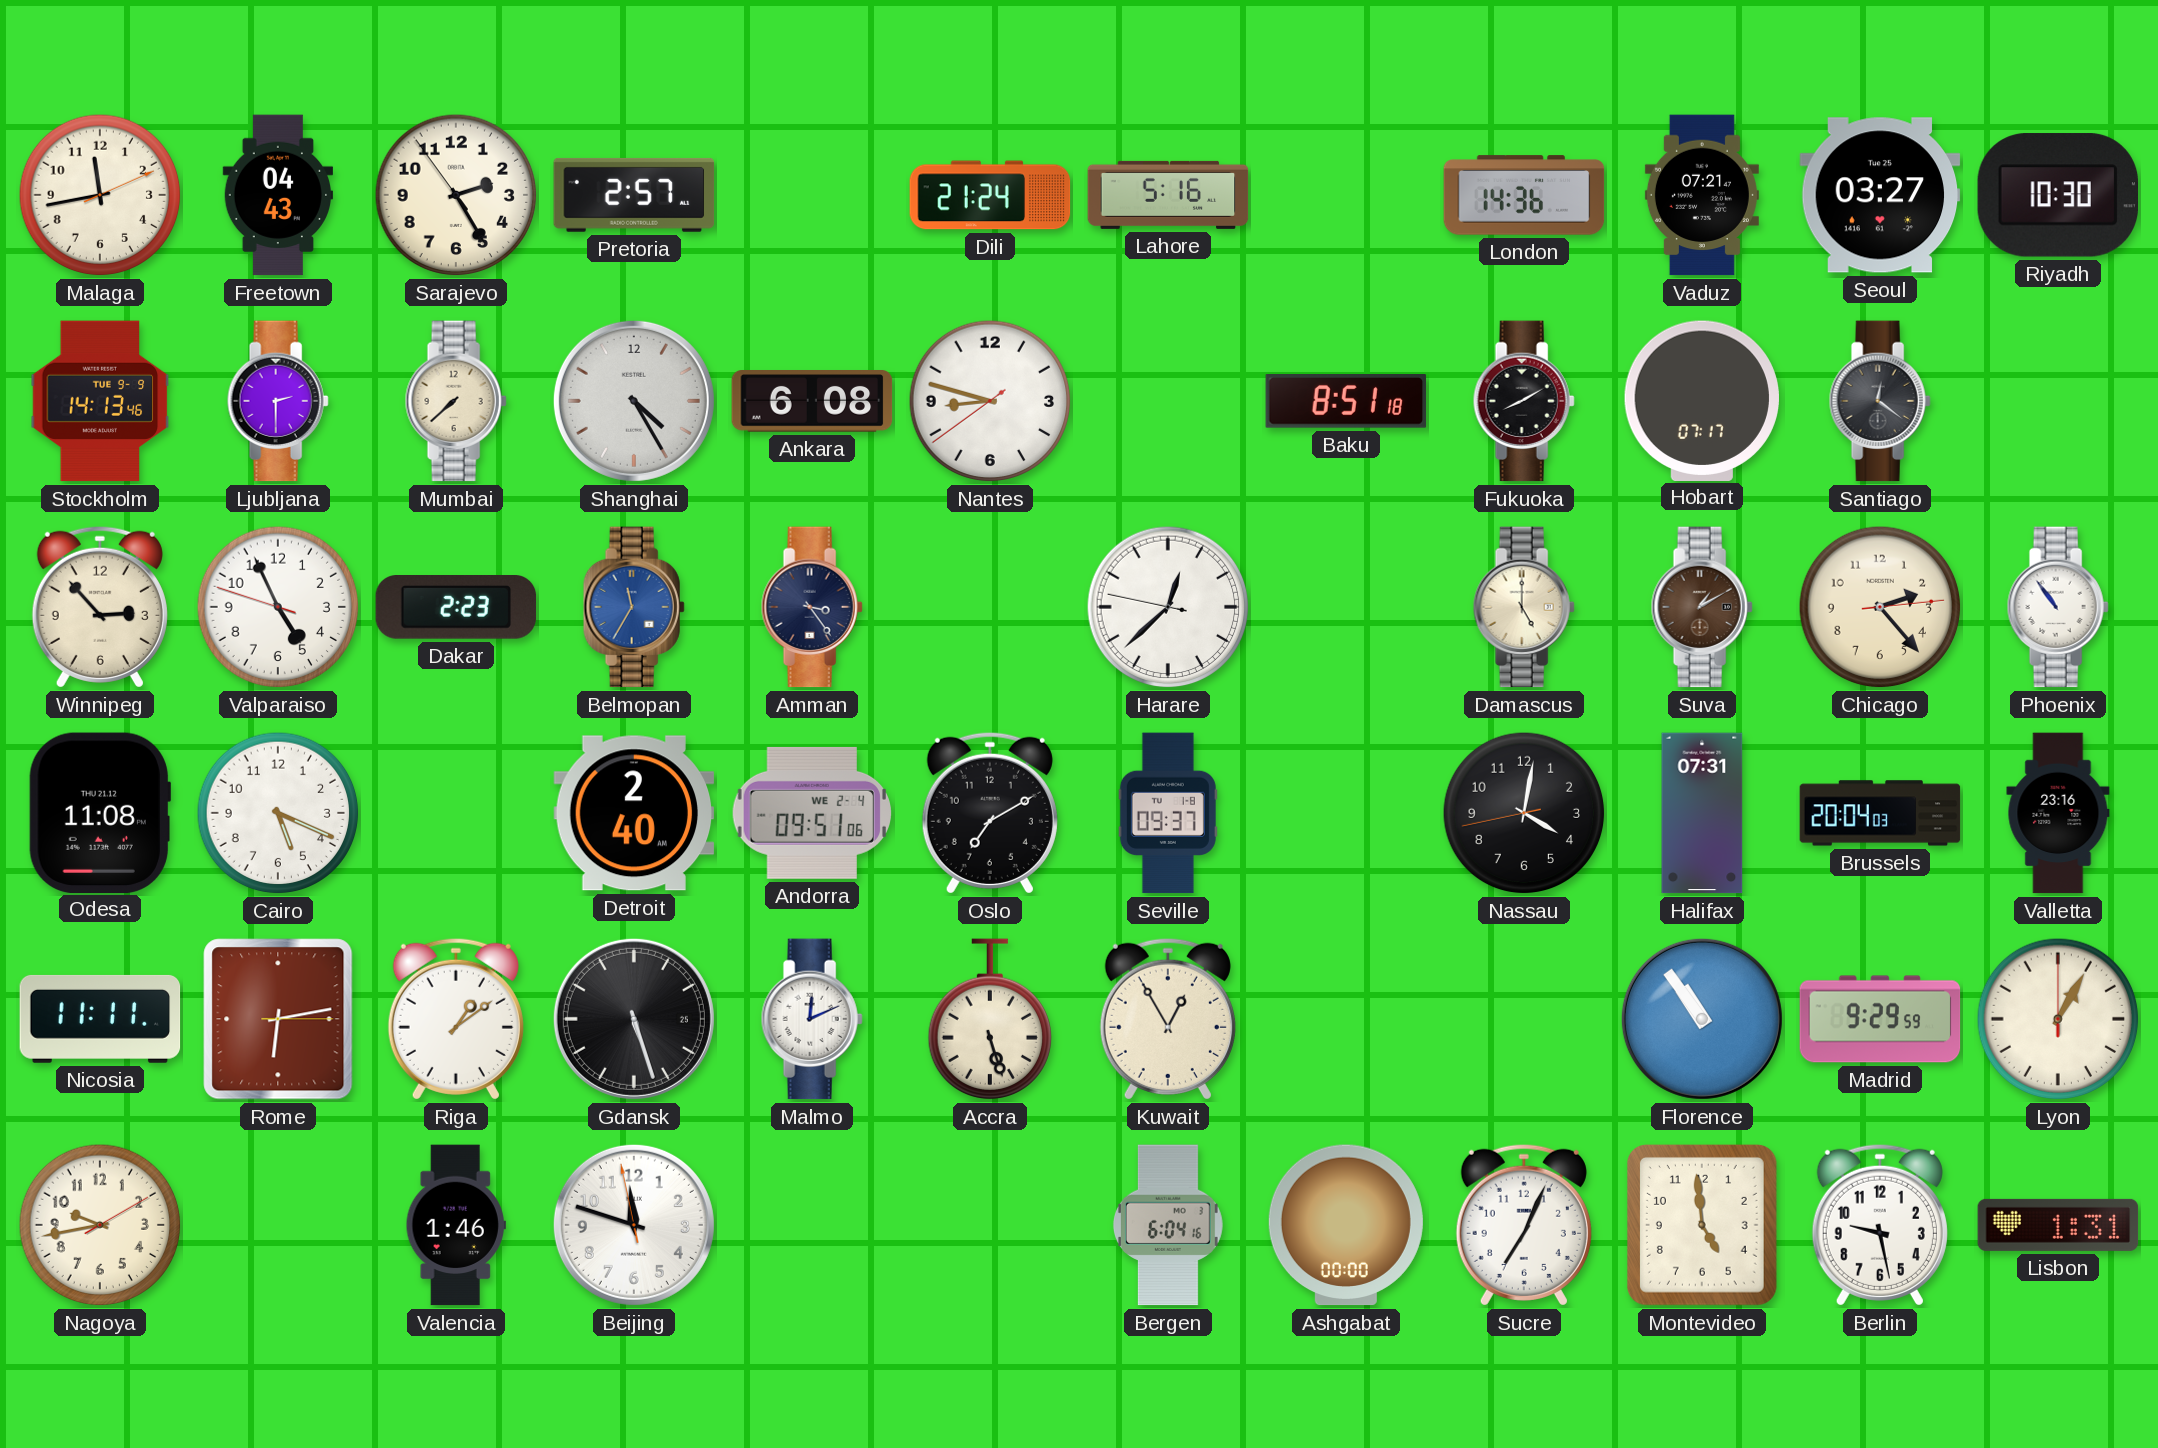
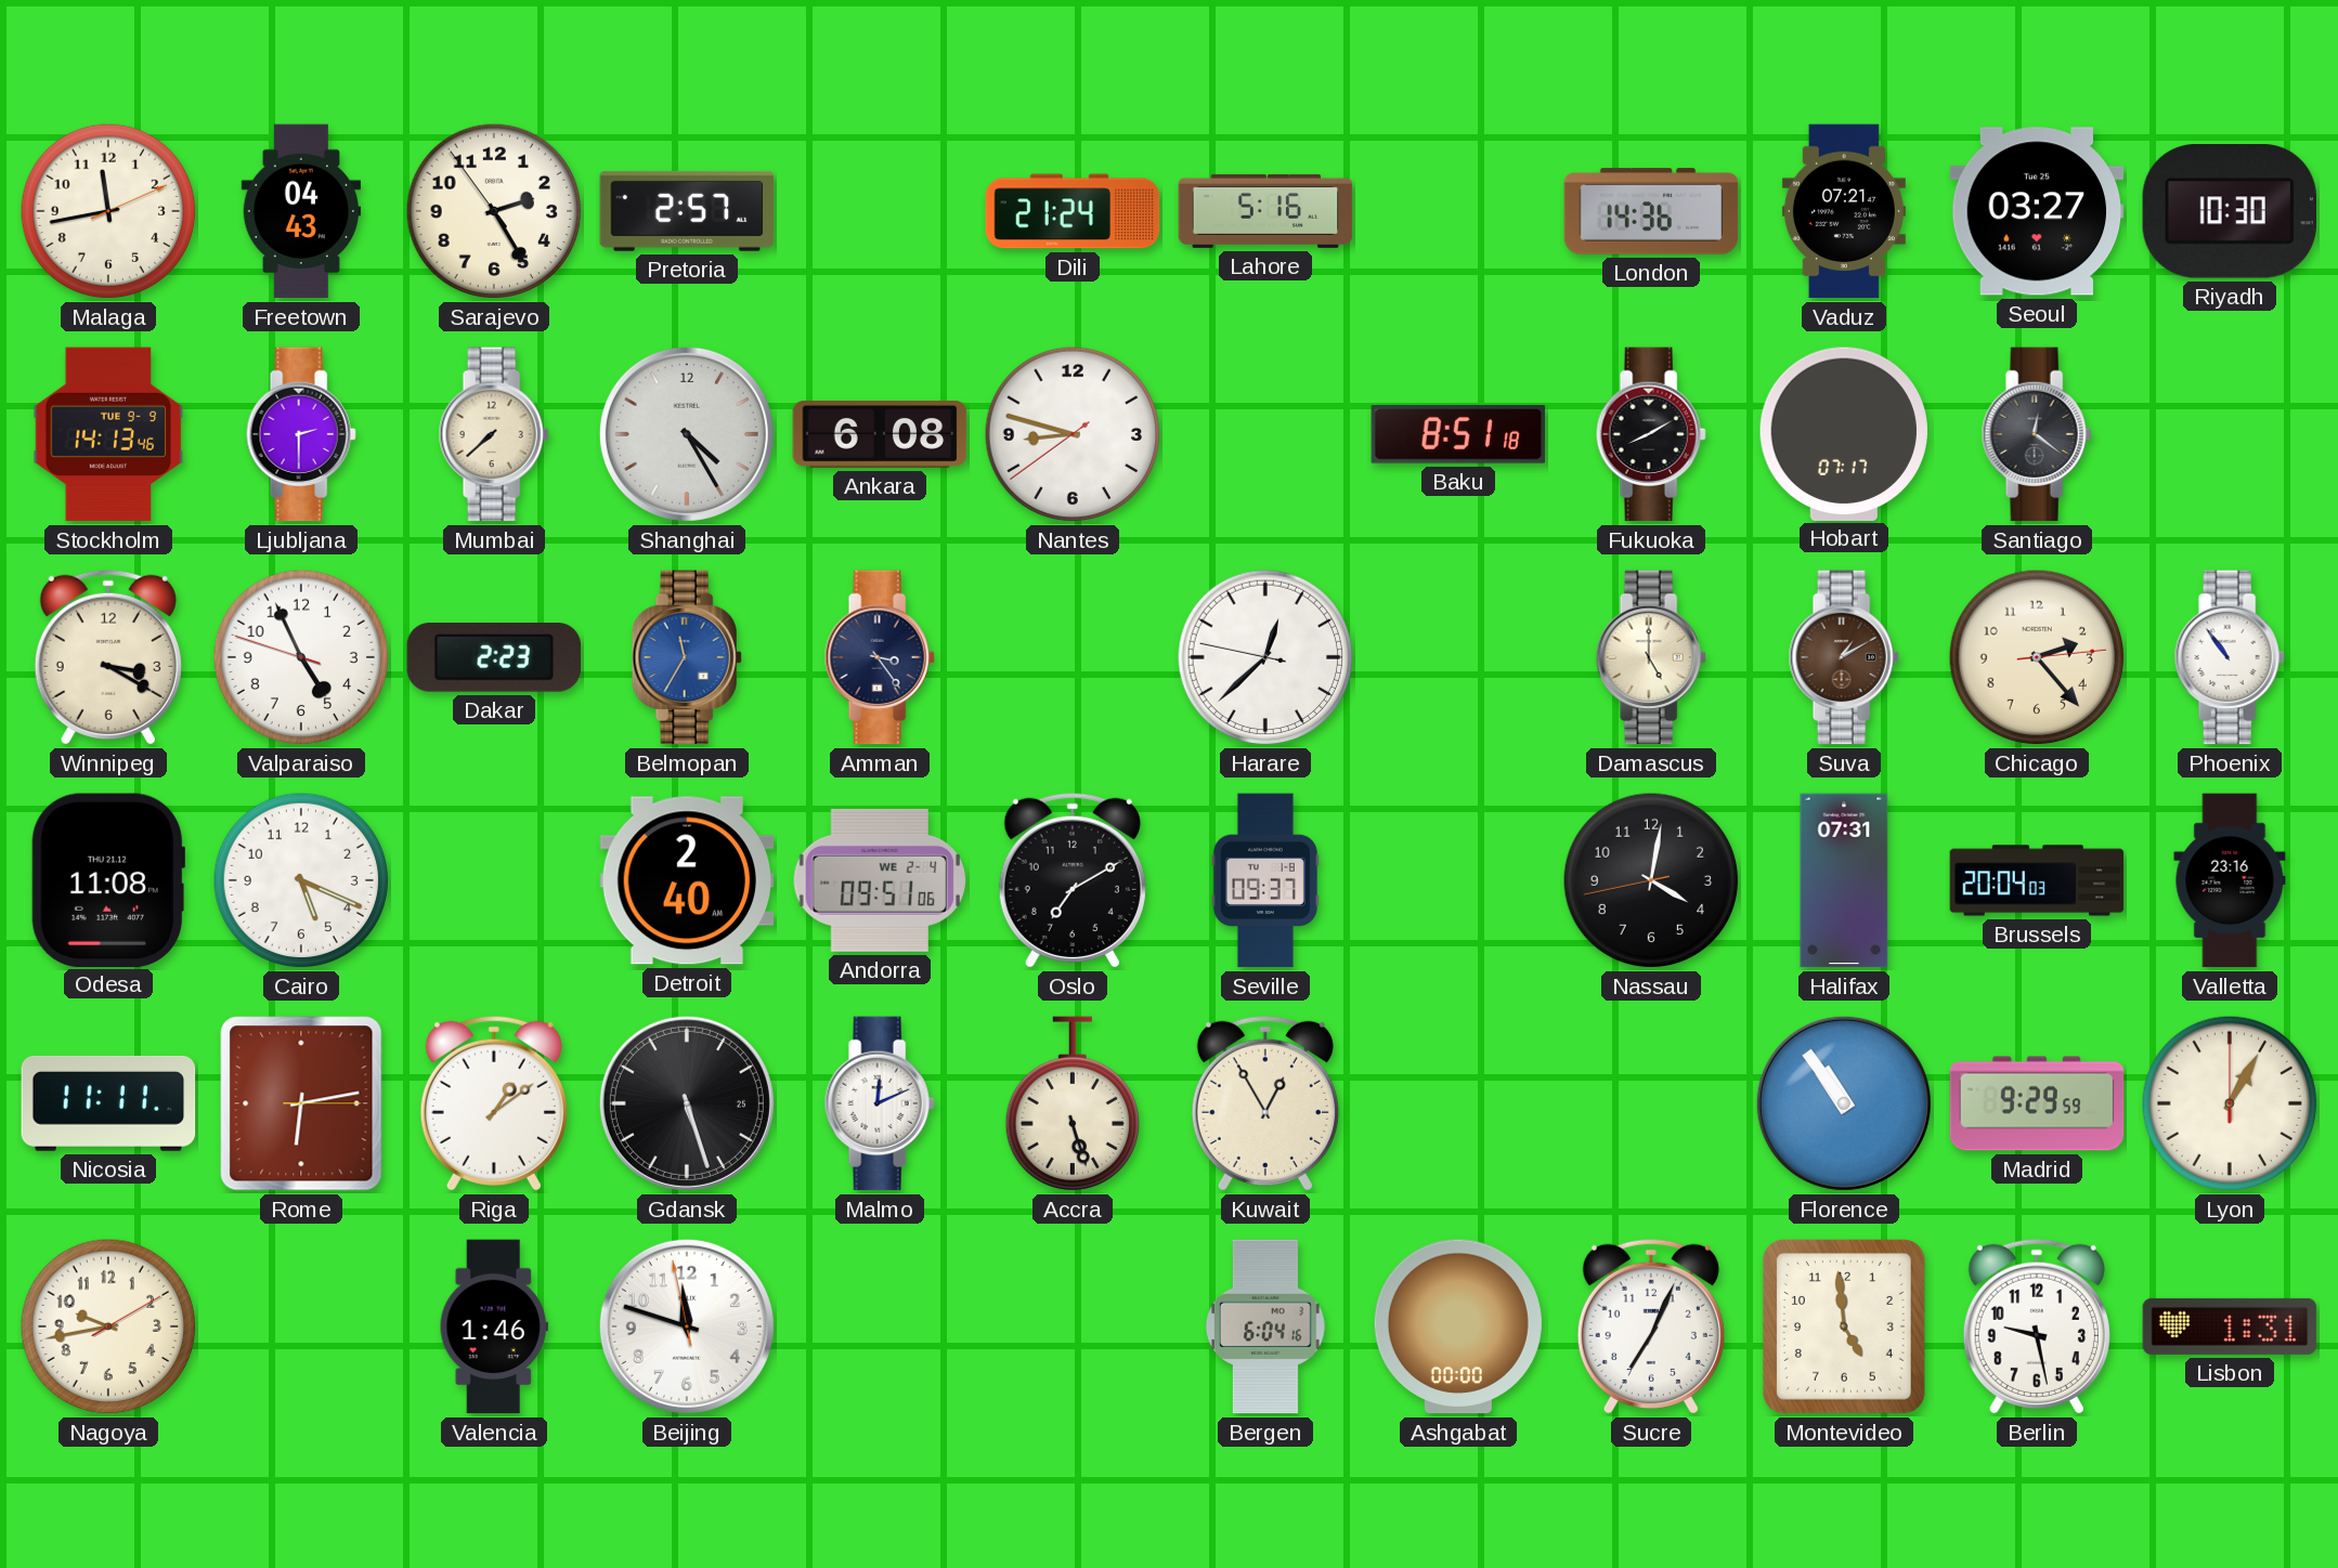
Winnipeg: 2:53 -> 3:20
